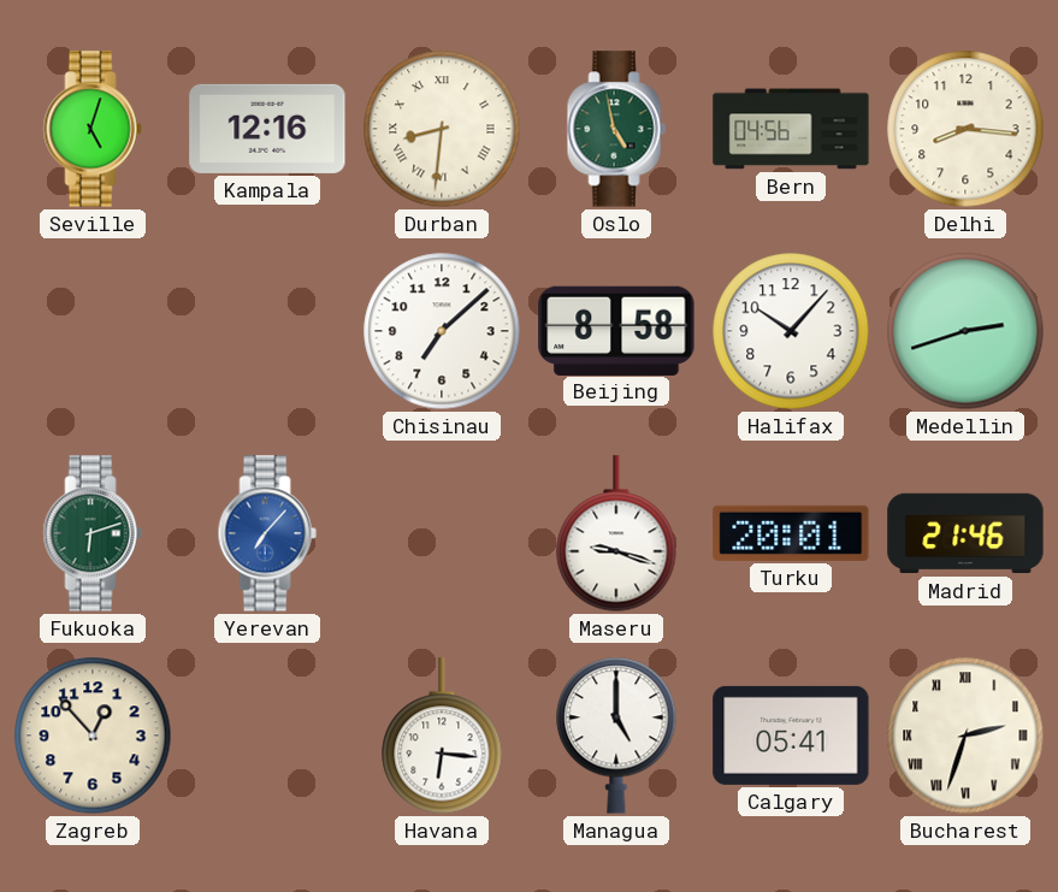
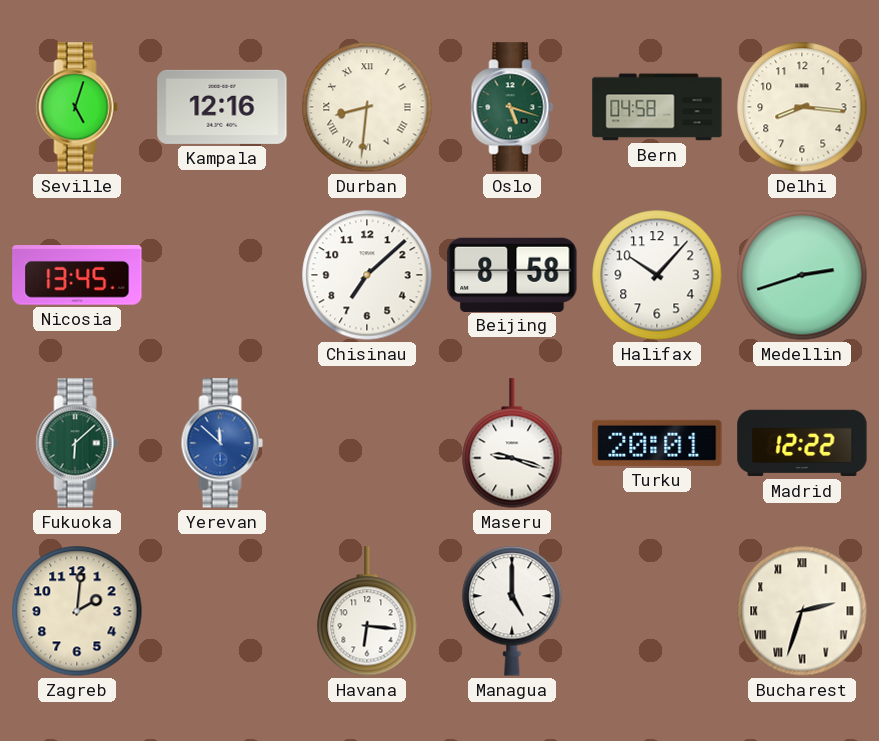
Oslo: 4:58 -> 5:18
Bern: 04:56 -> 04:58
Nicosia: none -> 13:45
Fukuoka: 6:12 -> 6:08
Yerevan: 7:07 -> 11:52
Madrid: 21:46 -> 12:22
Zagreb: 12:53 -> 2:01
Calgary: 05:41 -> none
